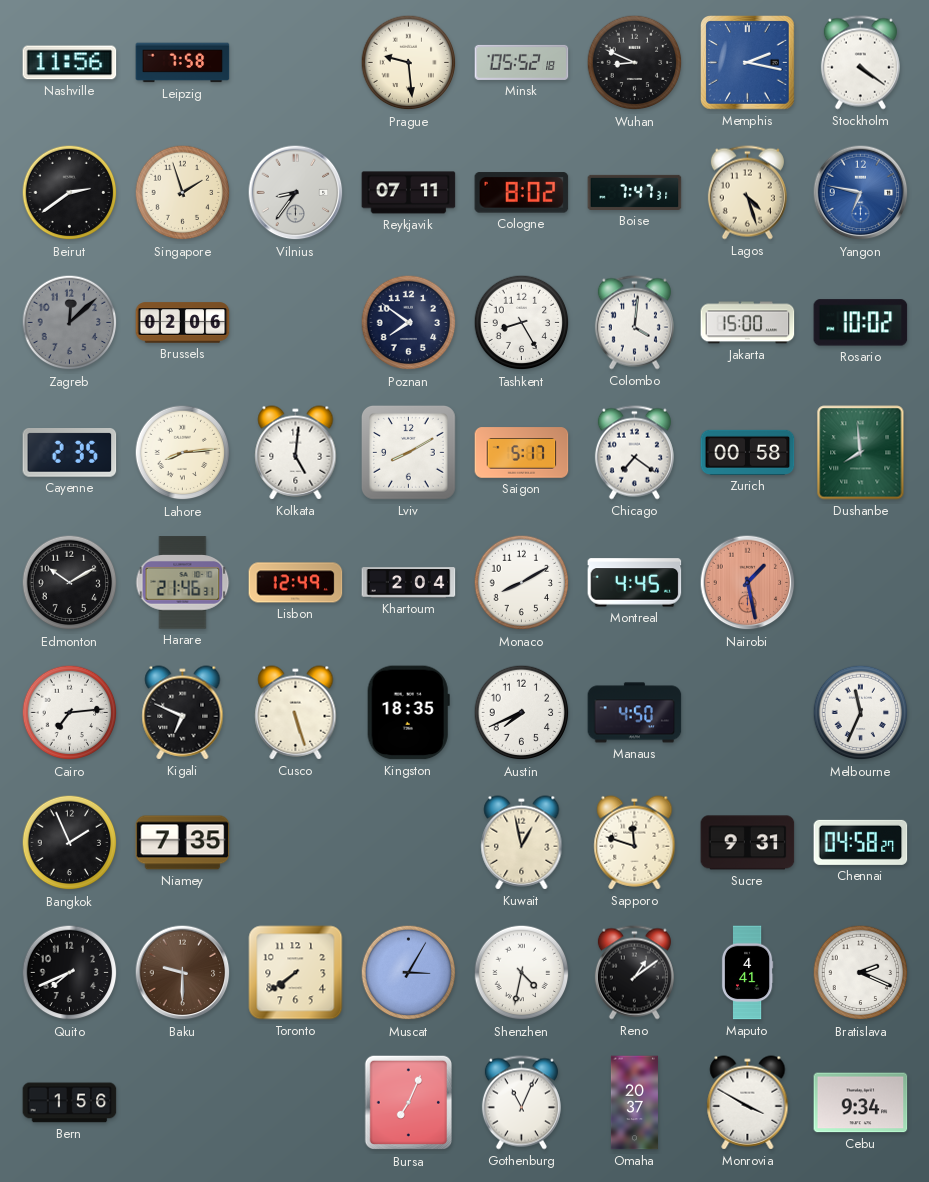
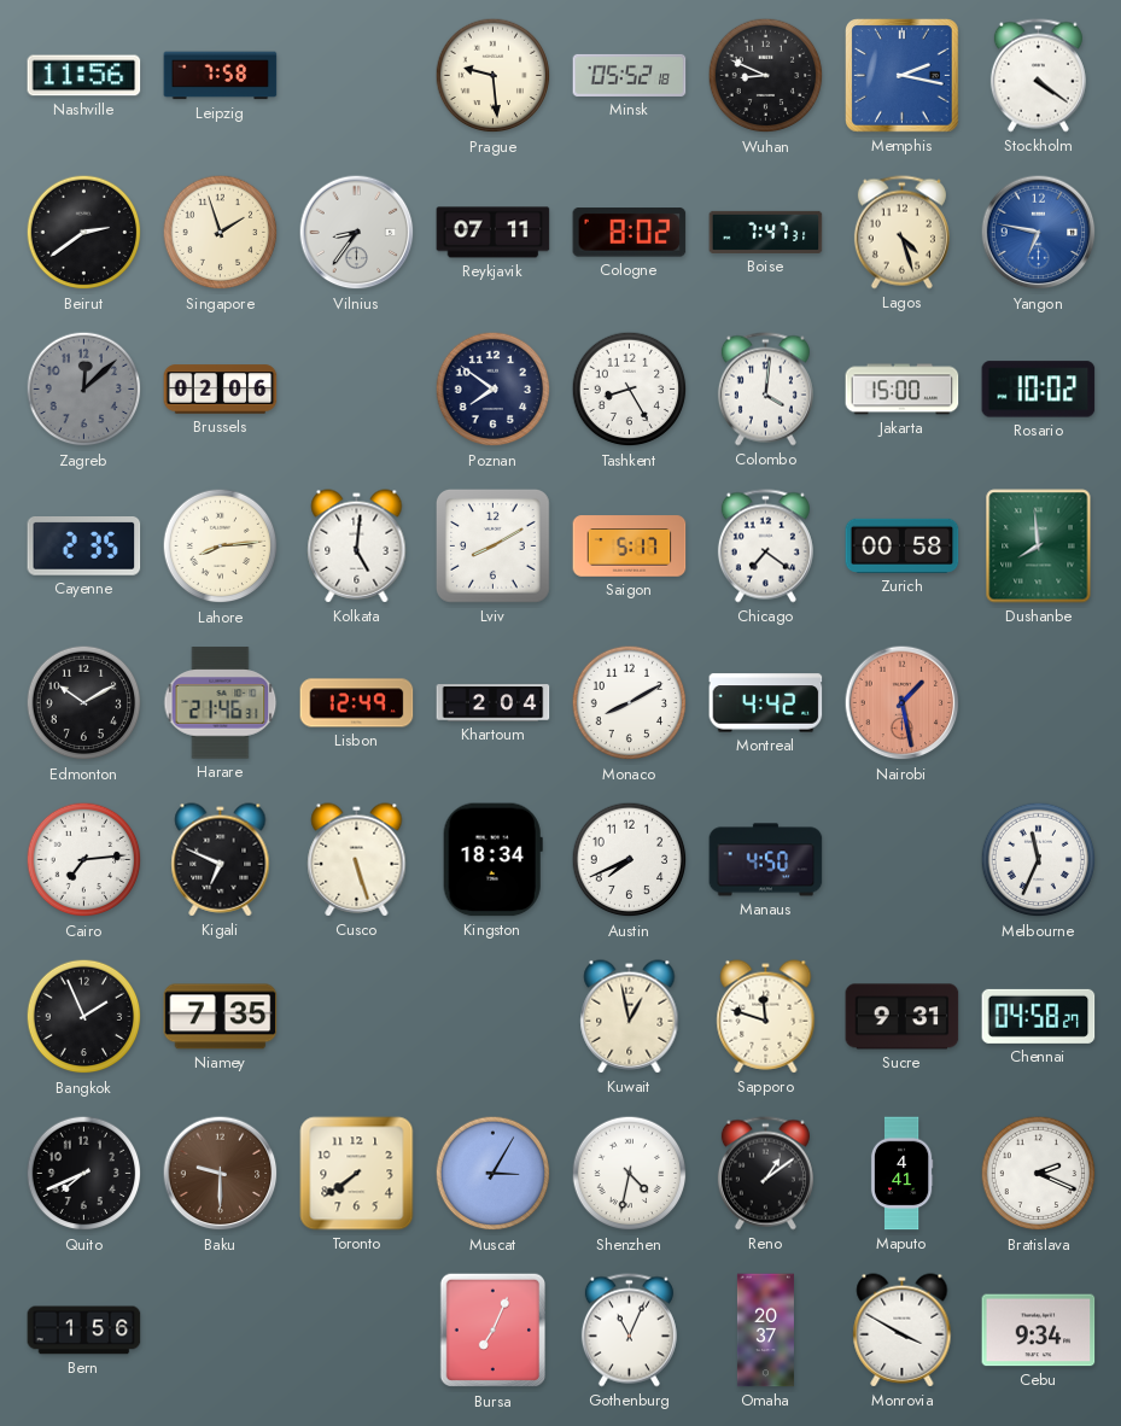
Montreal: 4:45 -> 4:42
Kingston: 18:35 -> 18:34
